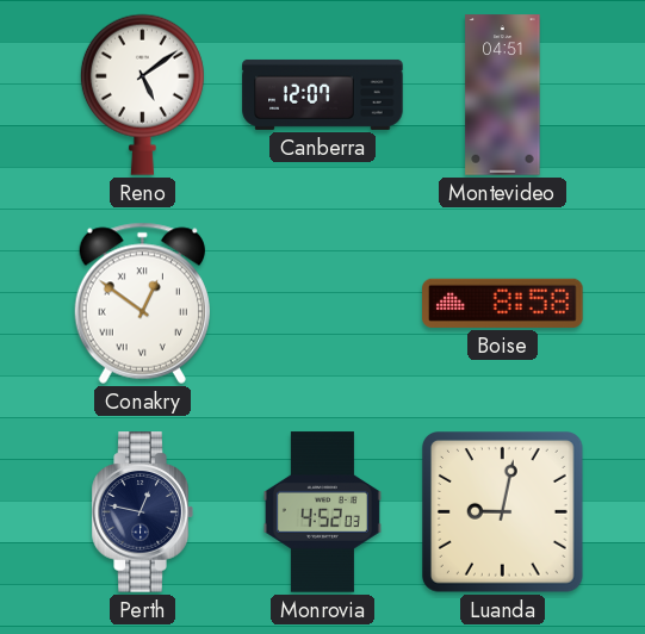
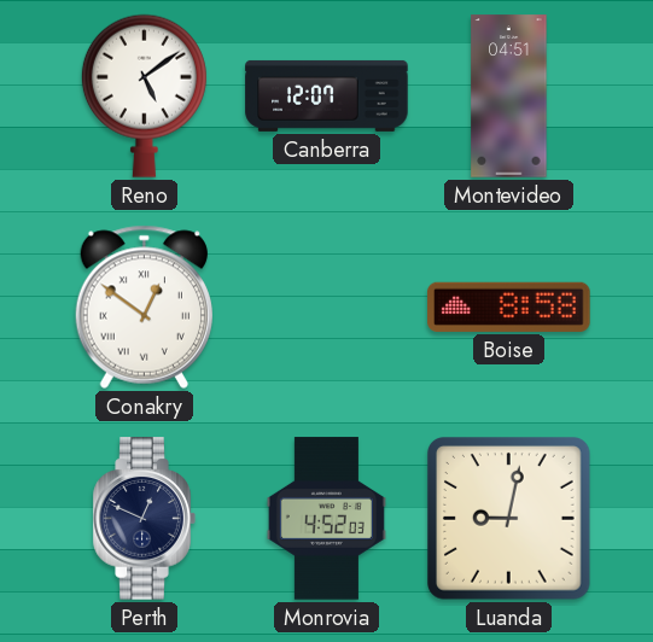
Perth: 12:47 -> 12:49
